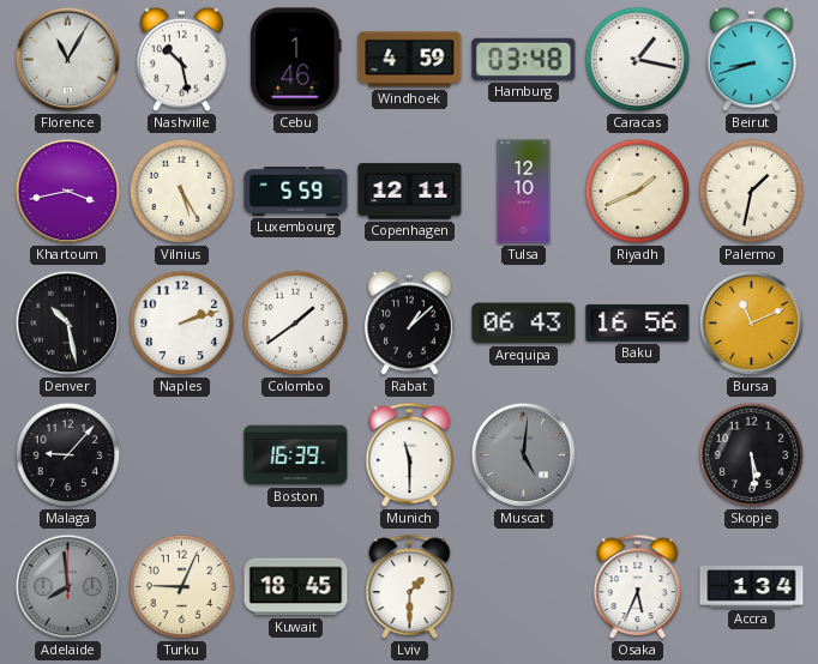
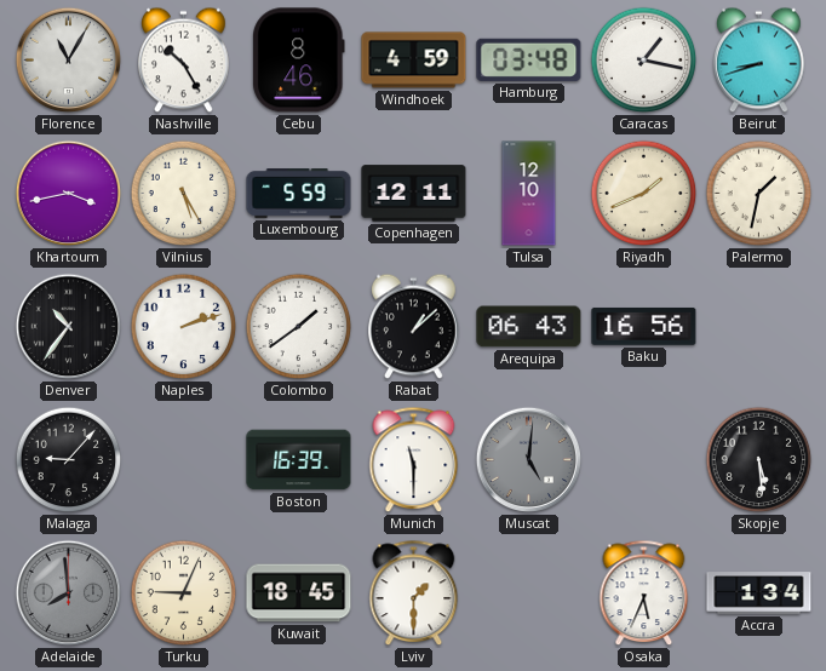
Nashville: 10:28 -> 10:25
Cebu: 1:46 -> 8:46
Denver: 10:28 -> 10:36
Bursa: 11:11 -> none
